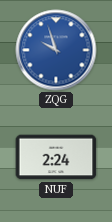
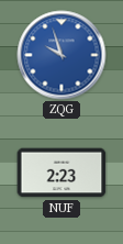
NUF: 2:24 -> 2:23
